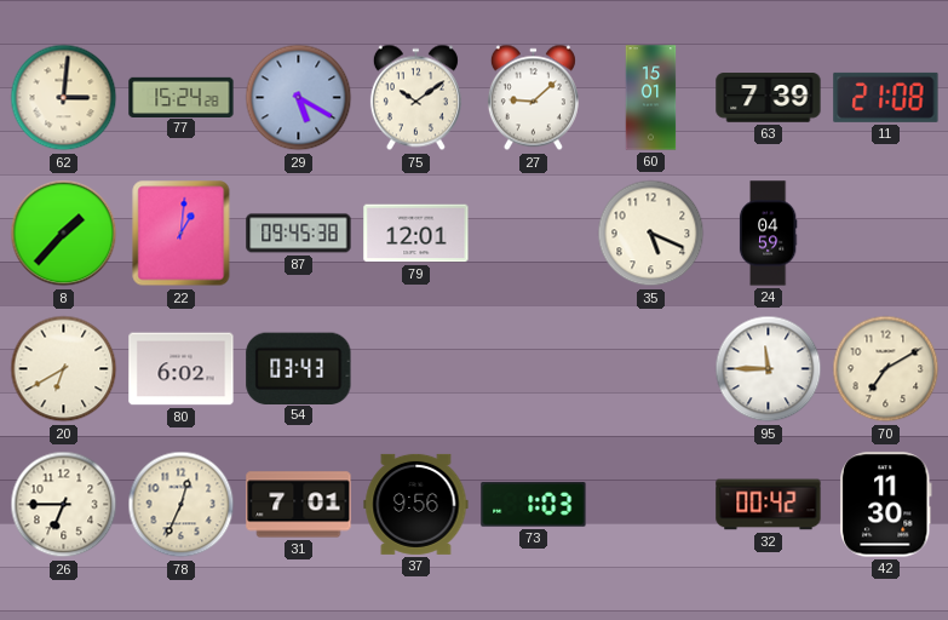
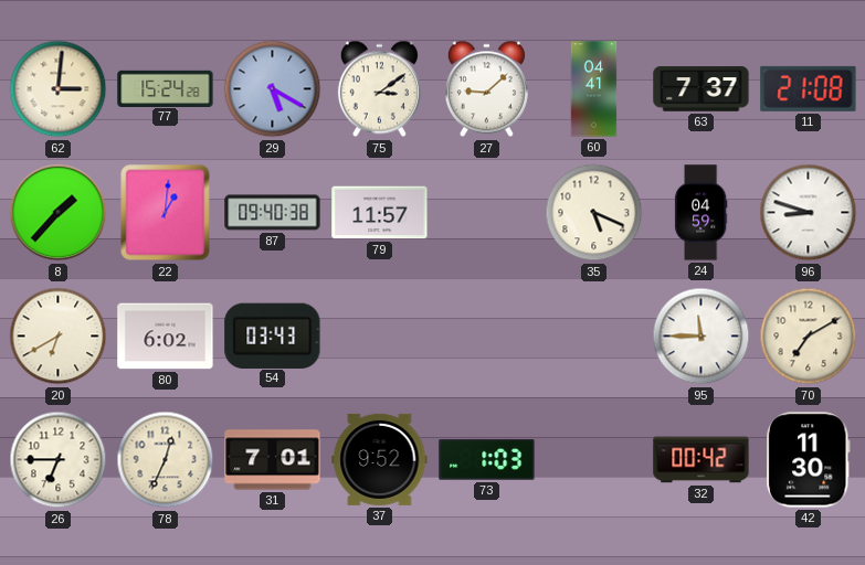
75: 10:09 -> 3:09
60: 15:01 -> 04:41
63: 7:39 -> 7:37
87: 09:45 -> 09:40
79: 12:01 -> 11:57
96: none -> 8:48
37: 9:56 -> 9:52
